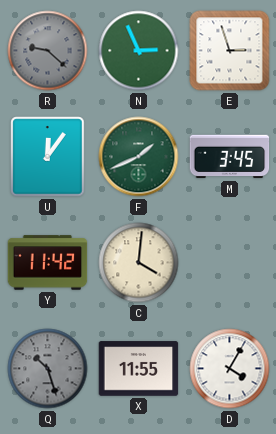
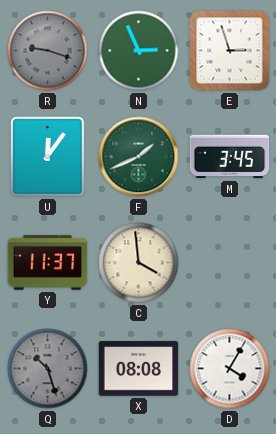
R: 9:22 -> 9:18
Y: 11:42 -> 11:37
C: 4:01 -> 3:59
X: 11:55 -> 08:08
